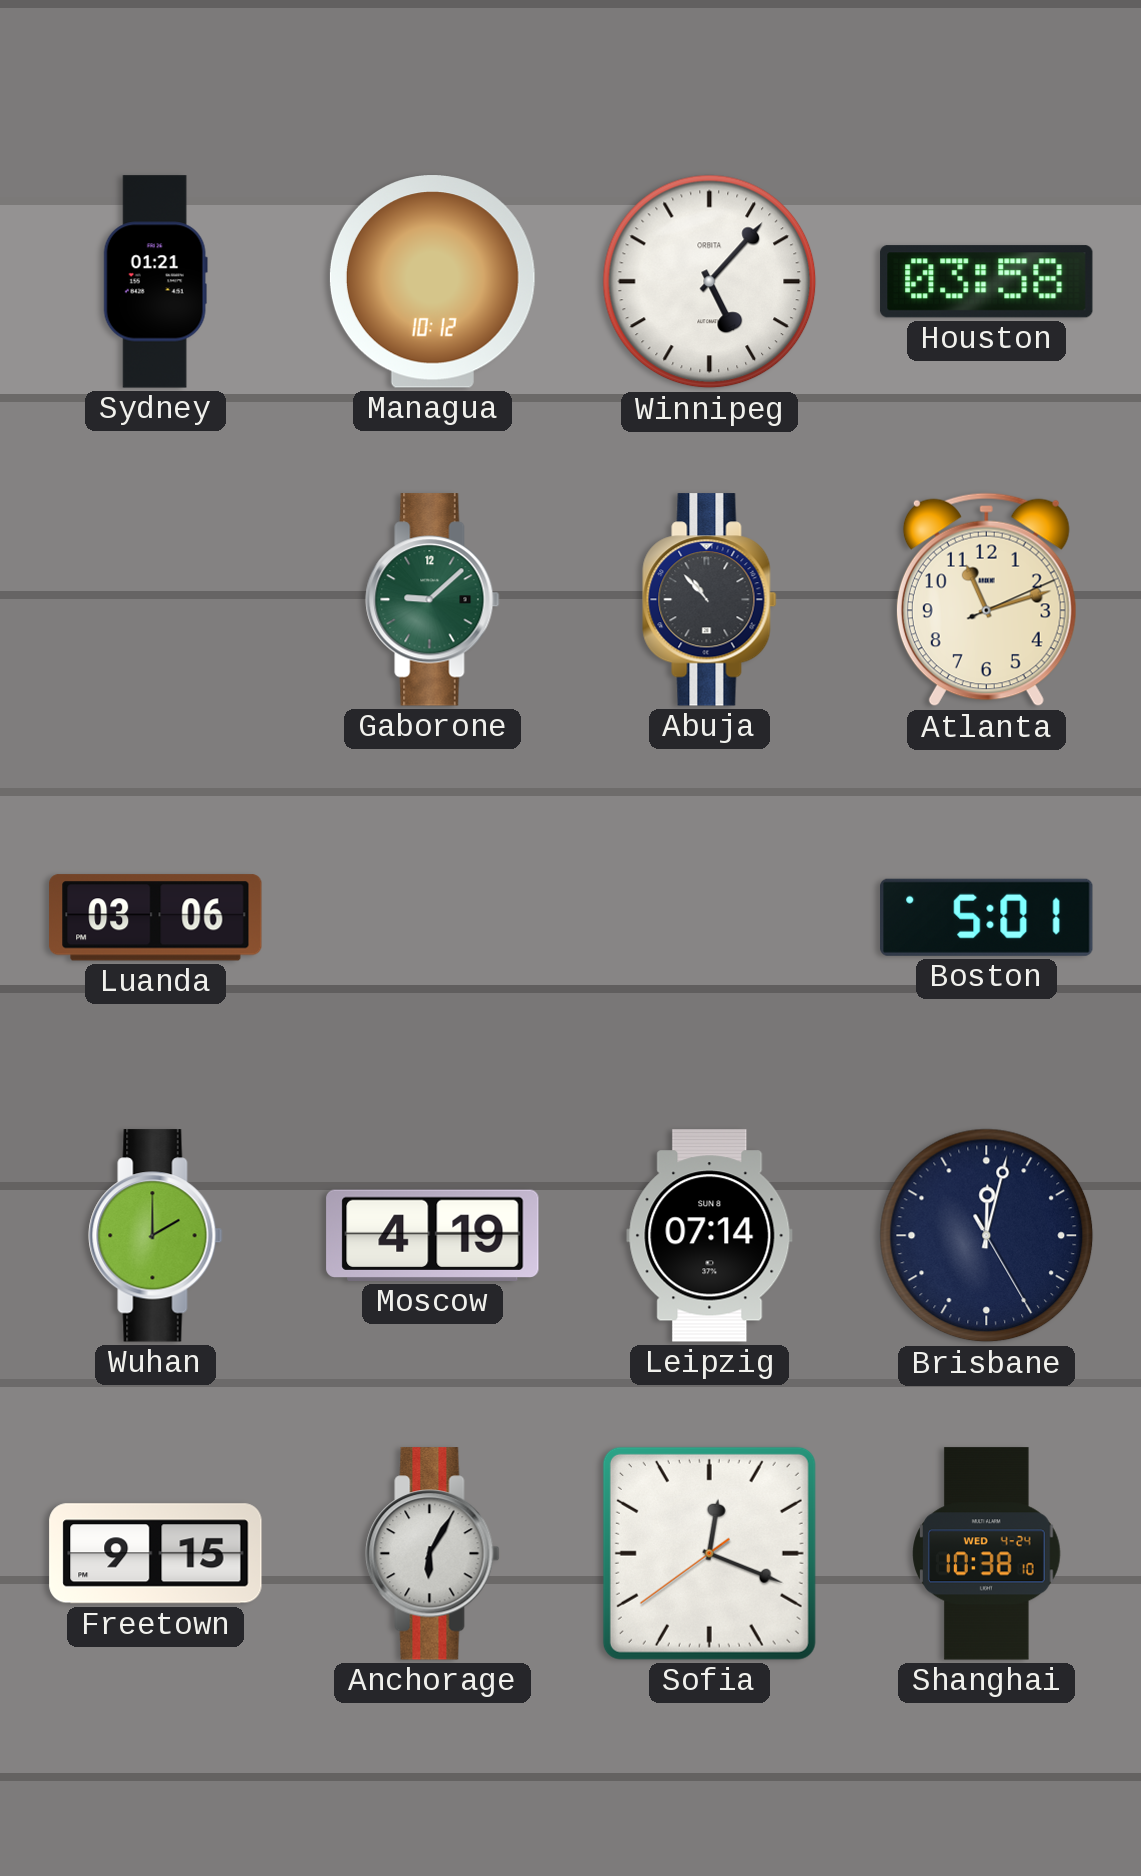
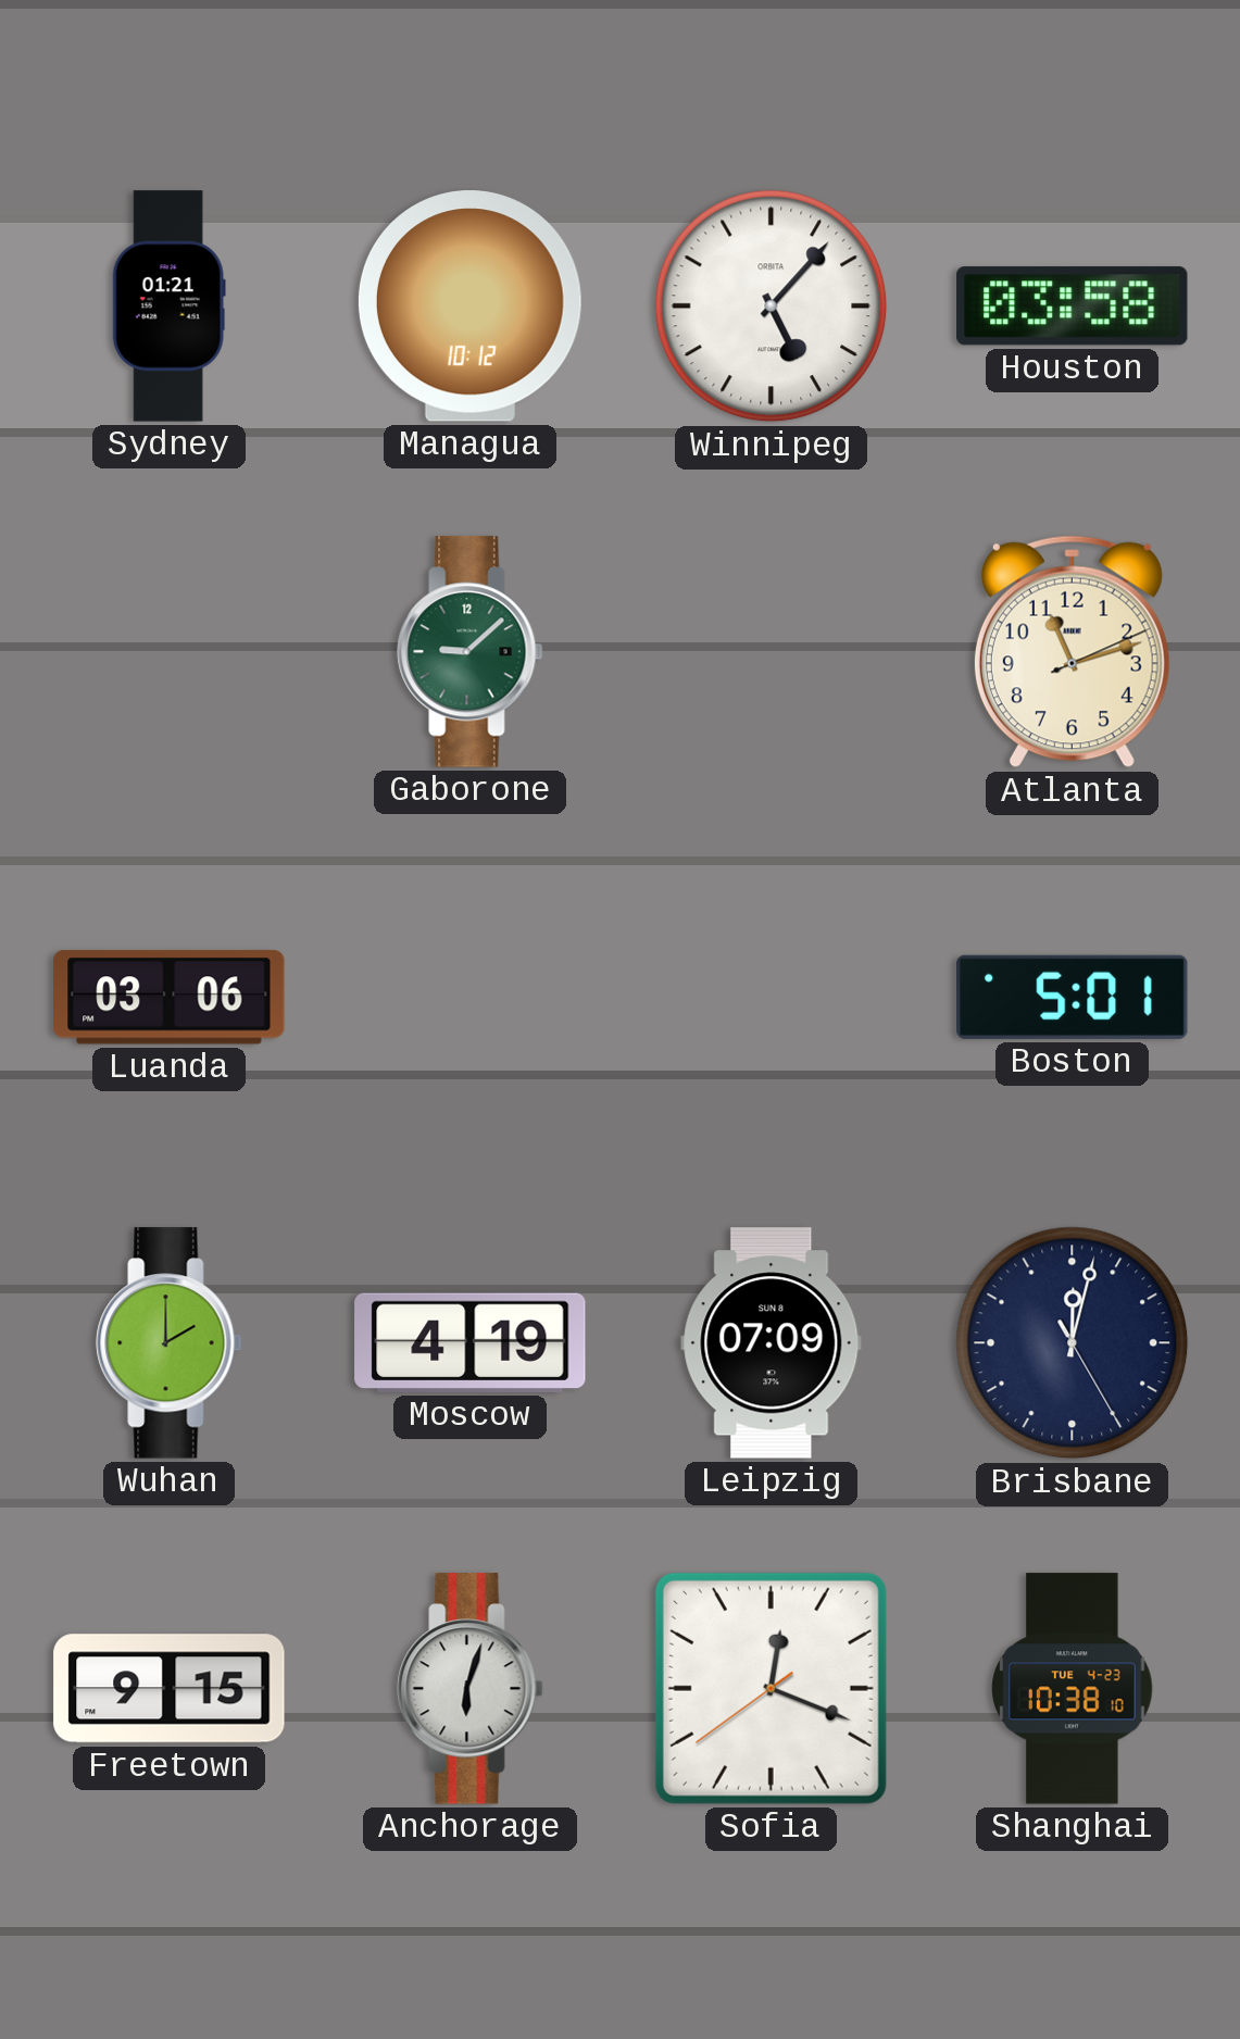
Abuja: 10:53 -> none
Leipzig: 07:14 -> 07:09
Anchorage: 6:05 -> 6:03
Shanghai date: WED 4-24 -> TUE 4-23
